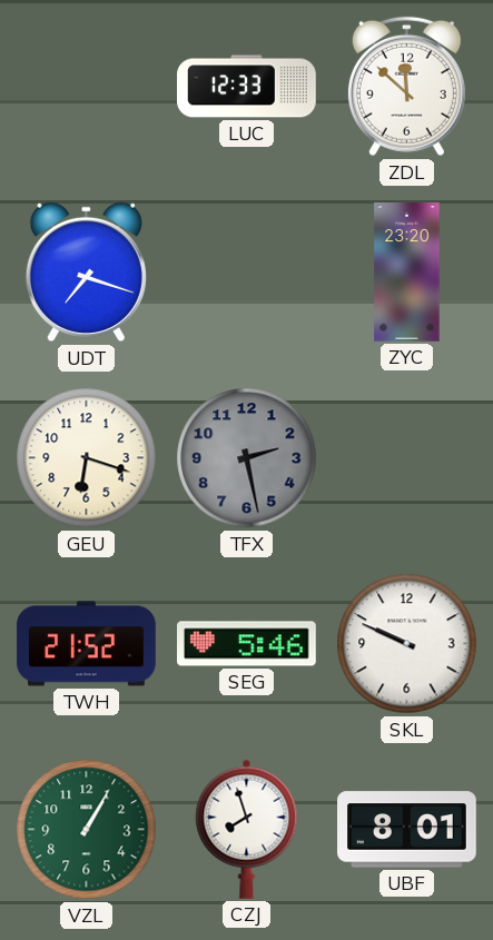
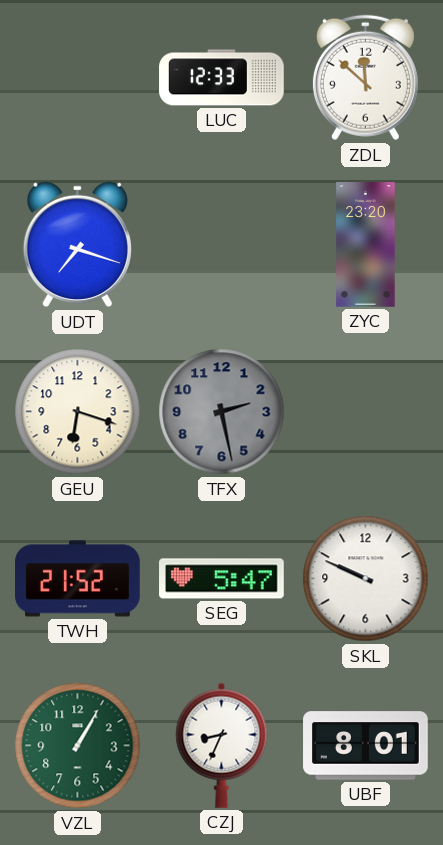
SEG: 5:46 -> 5:47
CZJ: 7:57 -> 8:34
